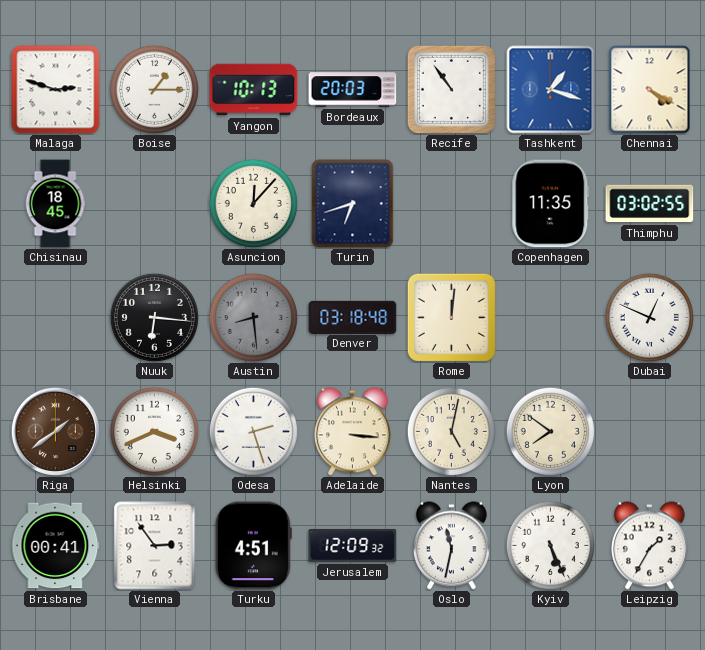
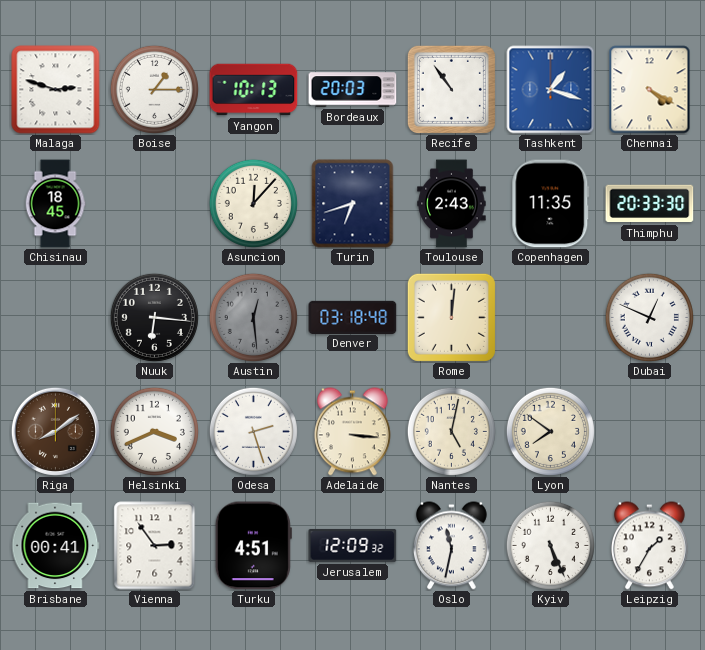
Toulouse: none -> 2:43
Thimphu: 03:02 -> 20:33
Austin: 8:29 -> 12:29
Riga: 1:39 -> 8:09
